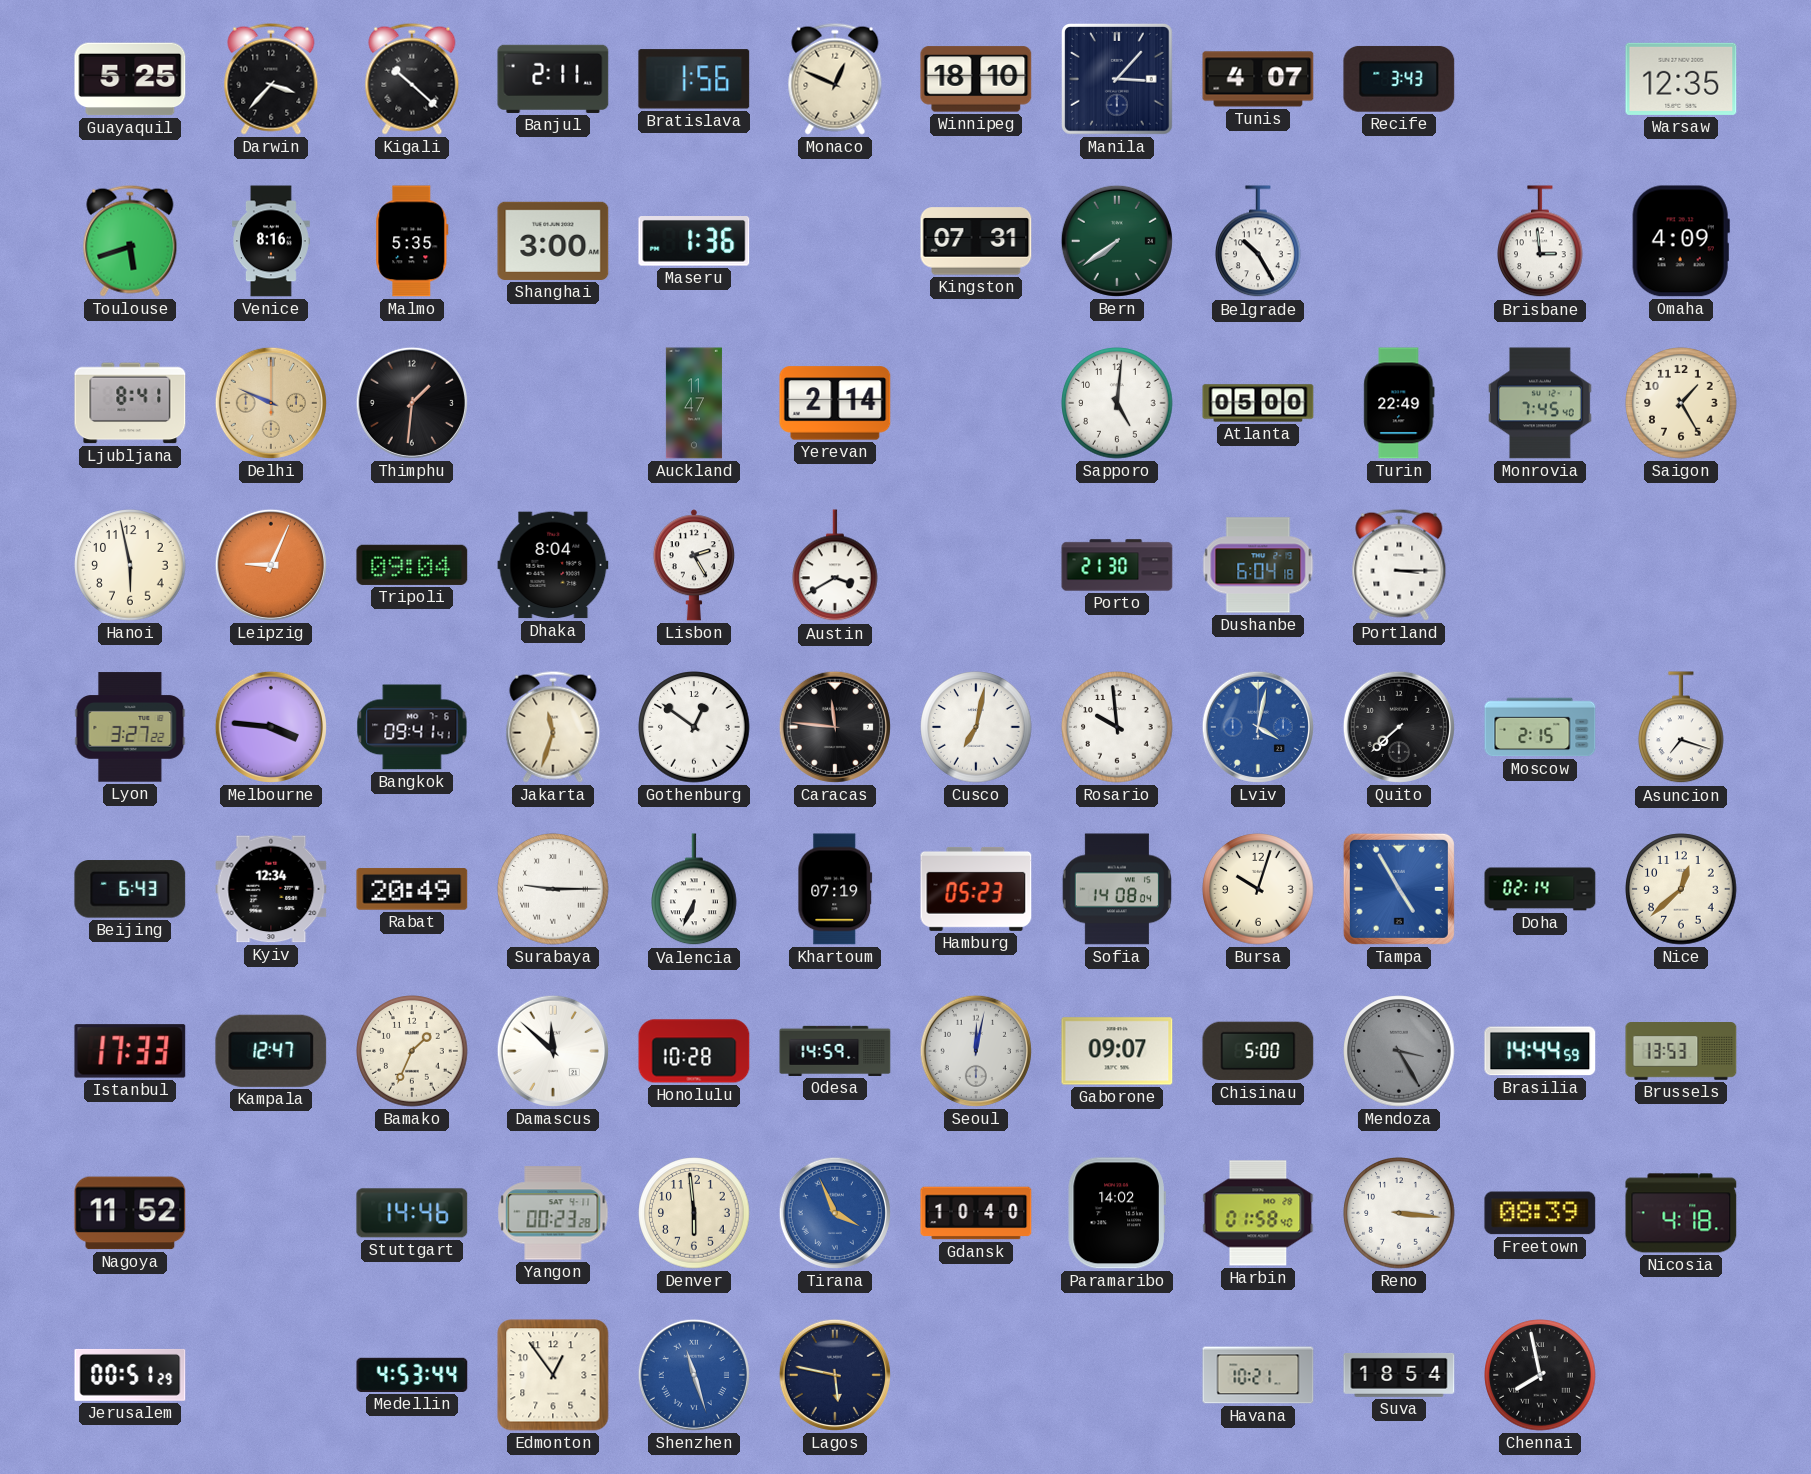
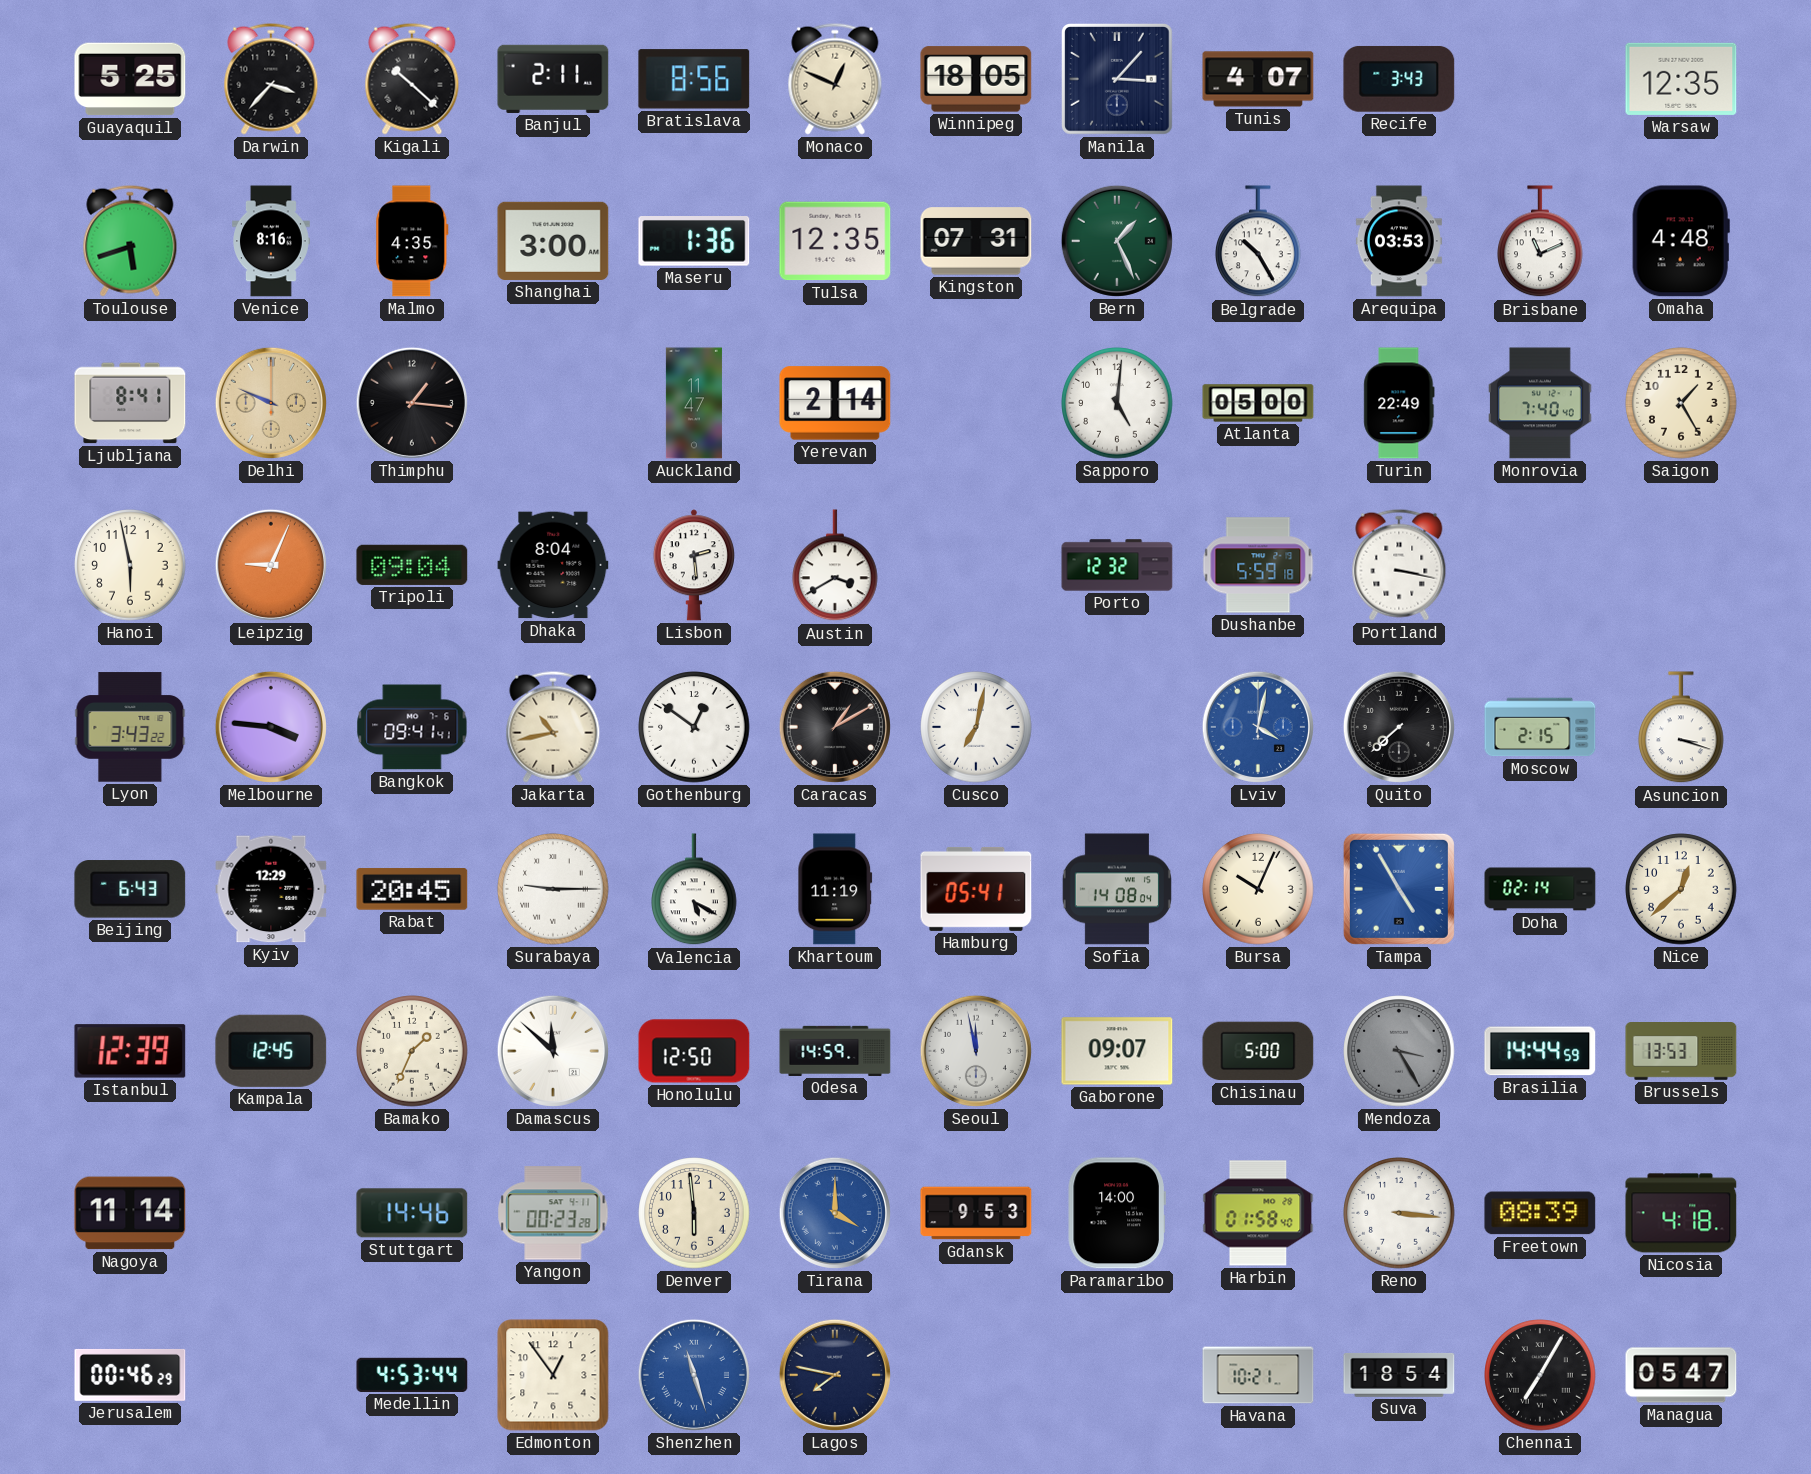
Bratislava: 1:56 -> 8:56
Winnipeg: 18:10 -> 18:05
Malmo: 5:35 -> 4:35
Tulsa: none -> 12:35
Bern: 7:39 -> 1:26
Arequipa: none -> 03:53
Brisbane: 2:59 -> 11:11
Omaha: 4:09 -> 4:48
Thimphu: 1:31 -> 1:16
Monrovia: 7:45 -> 7:40
Lisbon: 2:25 -> 2:29
Porto: 21:30 -> 12:32
Dushanbe: 6:04 -> 5:59
Portland: 3:15 -> 3:17
Lyon: 3:27 -> 3:43
Jakarta: 11:33 -> 10:43
Caracas: 11:46 -> 1:10
Rosario: 9:59 -> none
Asuncion: 7:18 -> 3:18
Kyiv: 12:34 -> 12:29
Rabat: 20:49 -> 20:45
Valencia: 6:34 -> 5:20
Khartoum: 07:19 -> 11:19
Hamburg: 05:23 -> 05:41
Bursa: 10:03 -> 10:04
Istanbul: 17:33 -> 12:39
Kampala: 12:47 -> 12:45
Honolulu: 10:28 -> 12:50
Seoul: 12:02 -> 11:58
Nagoya: 11:52 -> 11:14
Tirana: 3:56 -> 4:00
Gdansk: 10:40 -> 9:53
Paramaribo: 14:02 -> 14:00
Jerusalem: 00:51 -> 00:46
Lagos: 5:47 -> 7:47
Chennai: 7:58 -> 7:05
Managua: none -> 05:47
